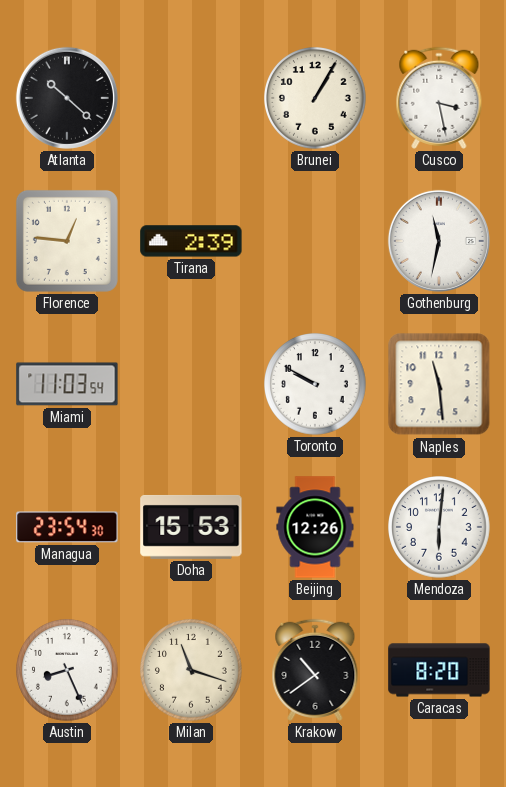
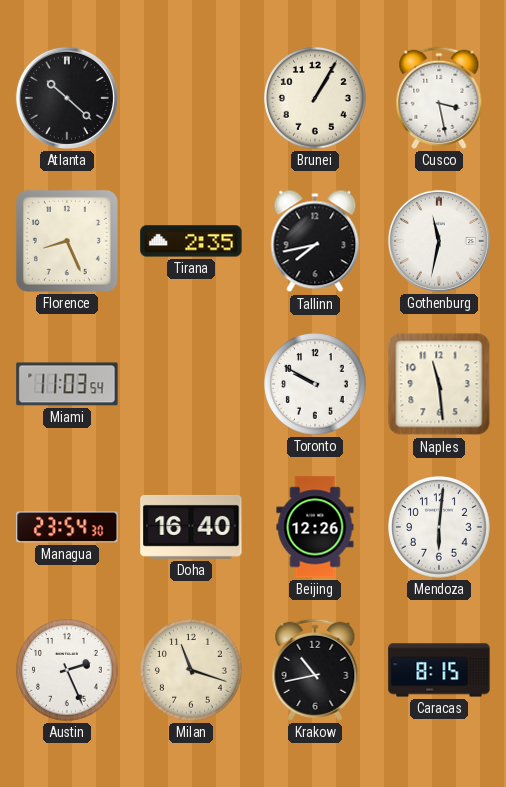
Florence: 12:46 -> 8:26
Tirana: 2:39 -> 2:35
Tallinn: none -> 7:43
Doha: 15:53 -> 16:40
Austin: 8:26 -> 2:26
Krakow: 10:39 -> 10:43
Caracas: 8:20 -> 8:15
